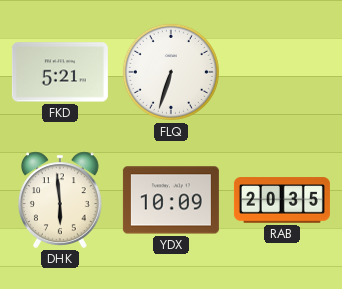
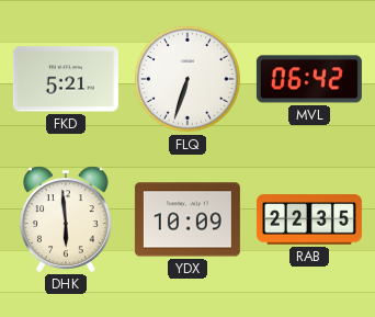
MVL: none -> 06:42
RAB: 20:35 -> 22:35
